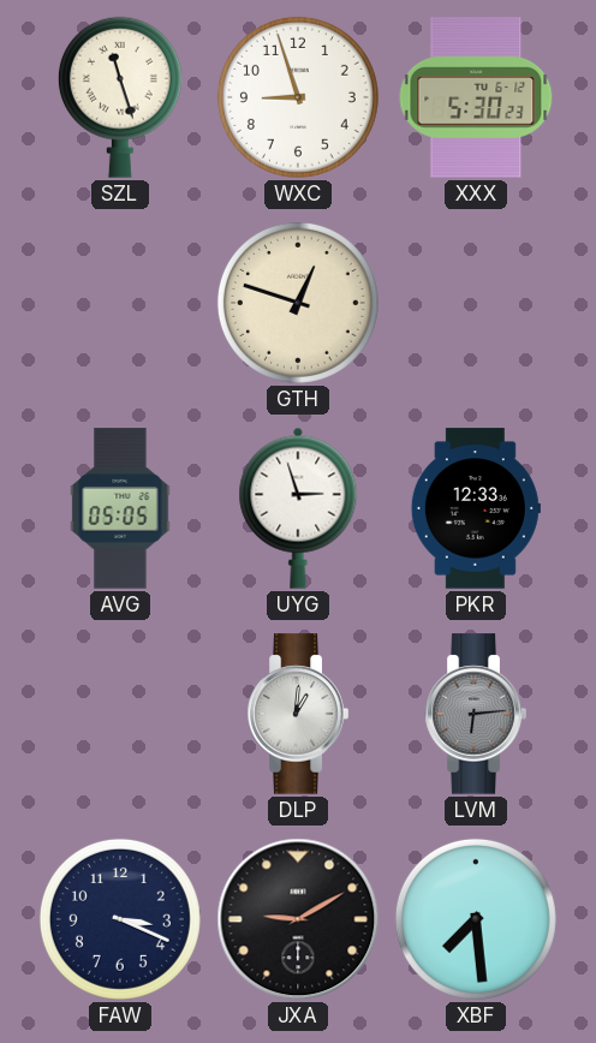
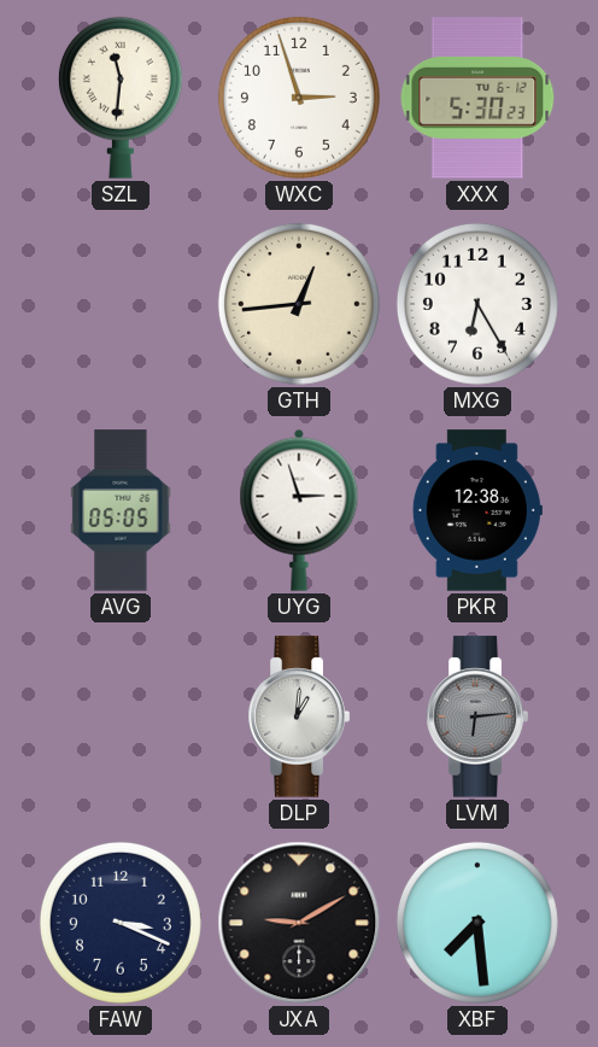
SZL: 11:27 -> 11:31
WXC: 8:57 -> 2:57
GTH: 12:48 -> 12:44
MXG: none -> 6:25
PKR: 12:33 -> 12:38
